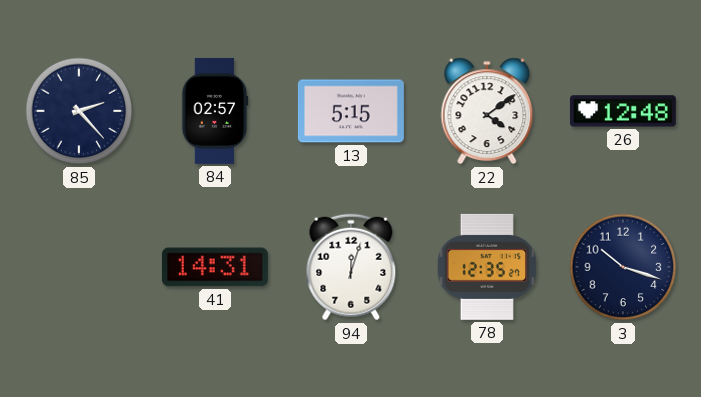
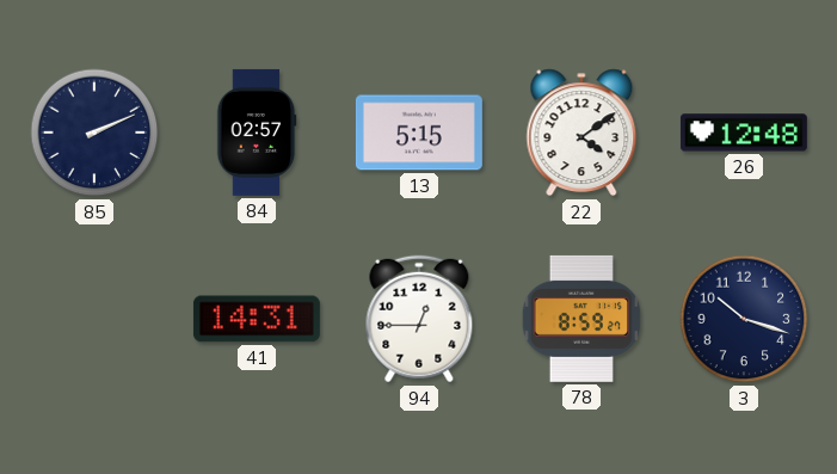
85: 2:23 -> 2:11
94: 12:03 -> 12:45
78: 12:35 -> 8:59
